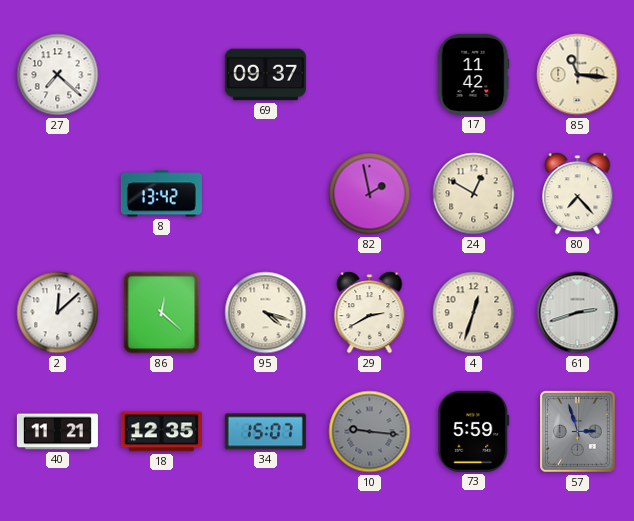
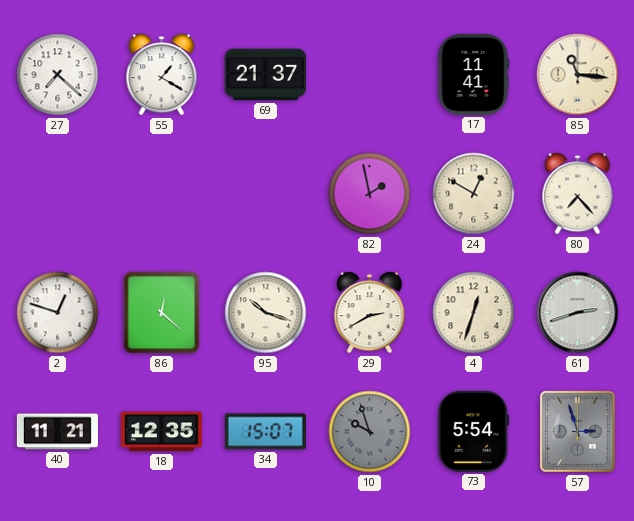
55: none -> 1:20
69: 09:37 -> 21:37
17: 11:42 -> 11:41
8: 13:42 -> none
2: 12:08 -> 12:48
95: 4:18 -> 10:18
10: 9:16 -> 9:57
73: 5:59 -> 5:54
